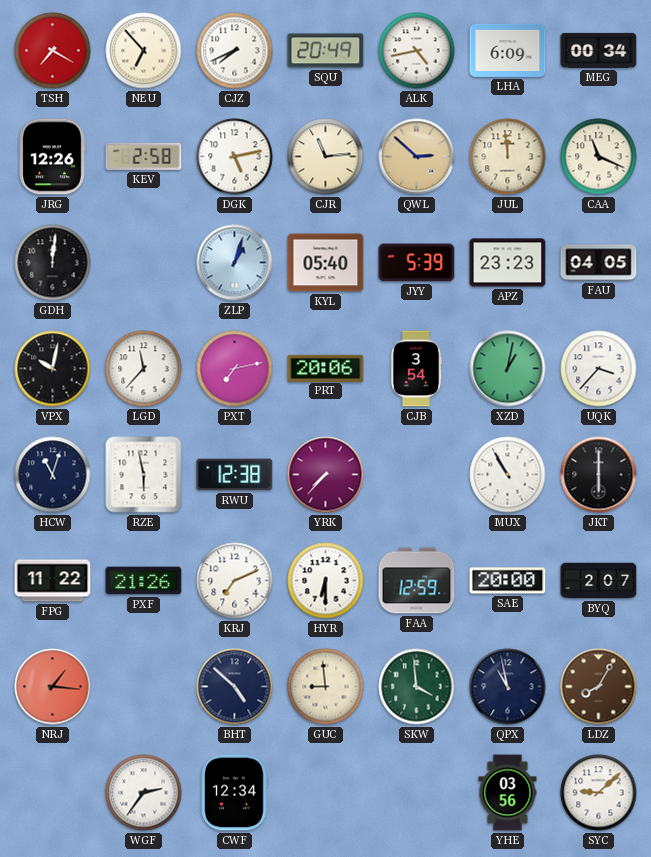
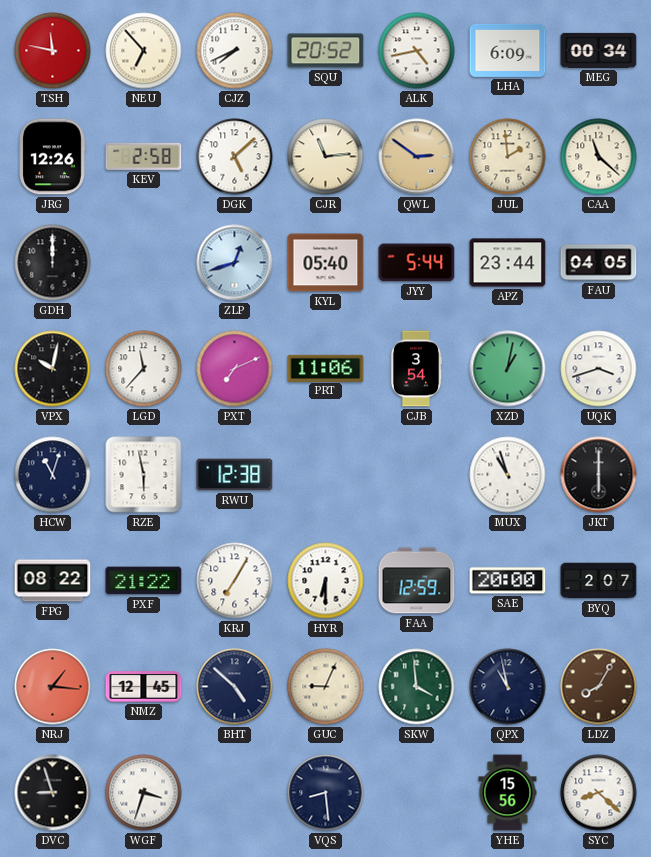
TSH: 7:20 -> 11:47
SQU: 20:49 -> 20:52
DGK: 5:13 -> 5:08
QWL: 2:52 -> 2:51
JUL: 11:59 -> 1:59
CAA: 11:19 -> 11:22
GDH: 12:01 -> 12:00
ZLP: 1:03 -> 12:42
JYY: 5:39 -> 5:44
APZ: 23:23 -> 23:44
PXT: 7:13 -> 7:11
PRT: 20:06 -> 11:06
UQK: 3:37 -> 3:42
YRK: 7:37 -> none
MUX: 10:55 -> 10:57
FPG: 11:22 -> 08:22
PXF: 21:26 -> 21:22
KRJ: 7:11 -> 7:05
NMZ: none -> 12:45
GUC: 8:59 -> 9:04
DVC: none -> 8:57
WGF: 2:36 -> 3:33
CWF: 12:34 -> none
VQS: none -> 8:29
YHE: 03:56 -> 15:56
SYC: 9:08 -> 8:22
